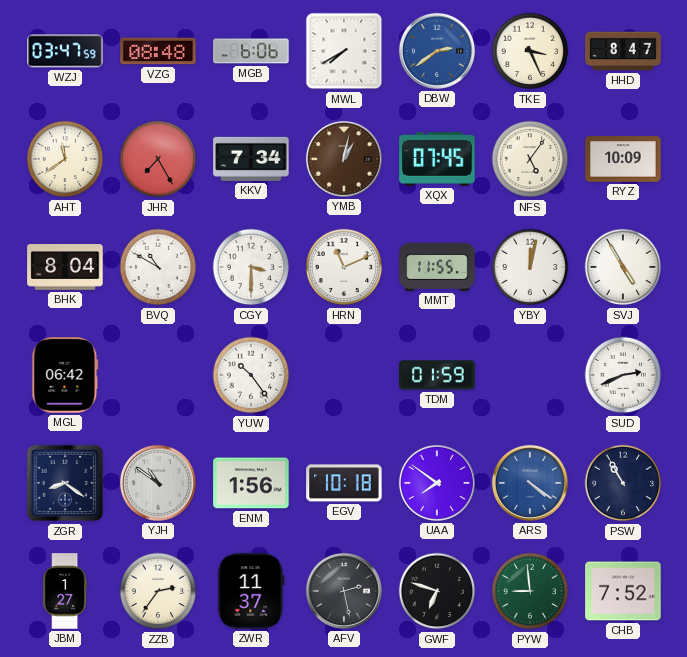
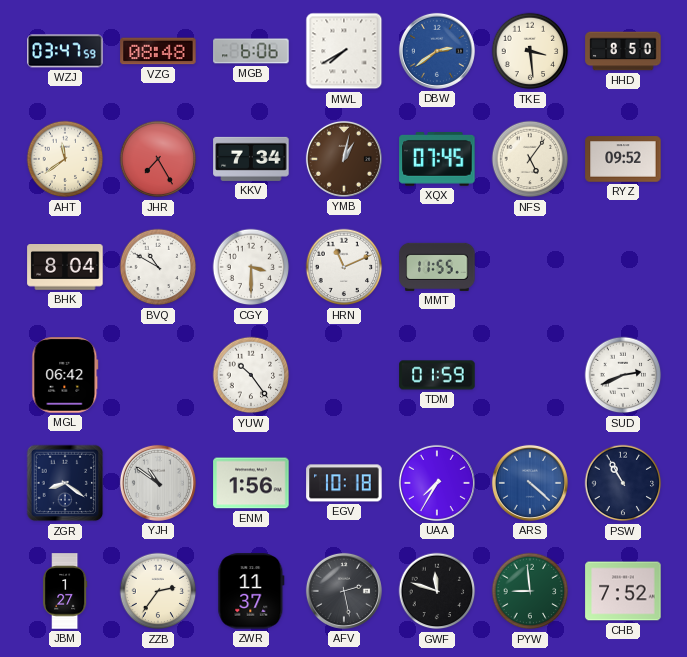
TKE: 3:26 -> 3:29
HHD: 8:47 -> 8:50
RYZ: 10:09 -> 09:52
YBY: 12:02 -> none
SVJ: 4:55 -> none
UAA: 7:51 -> 7:35
ARS: 4:21 -> 4:22
GWF: 6:48 -> 11:48
